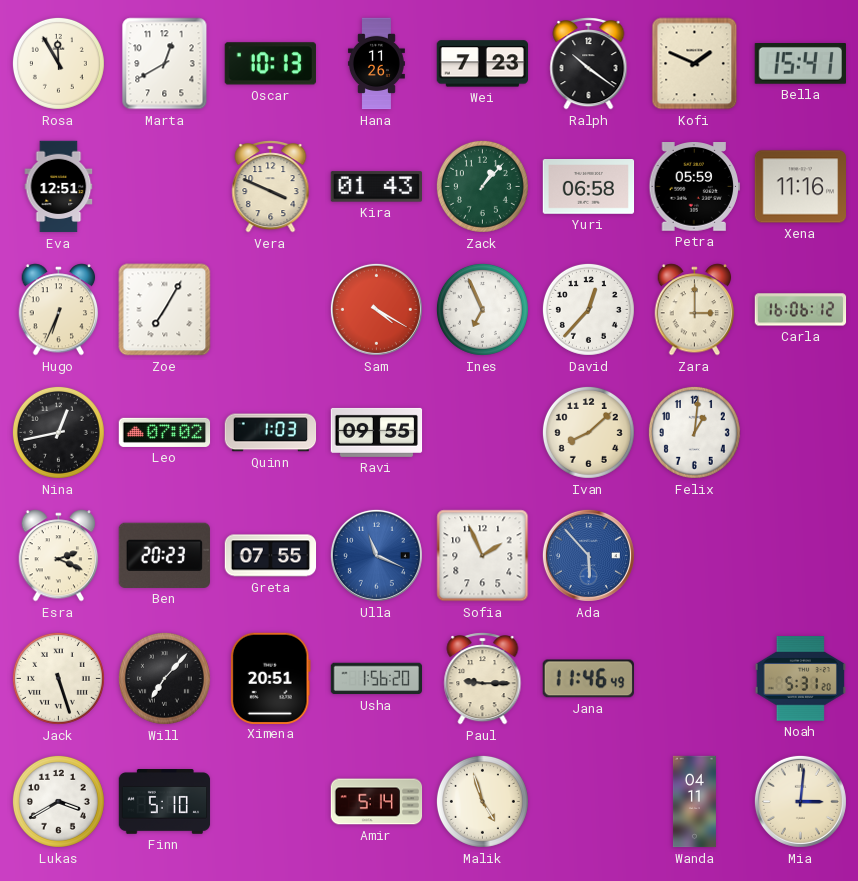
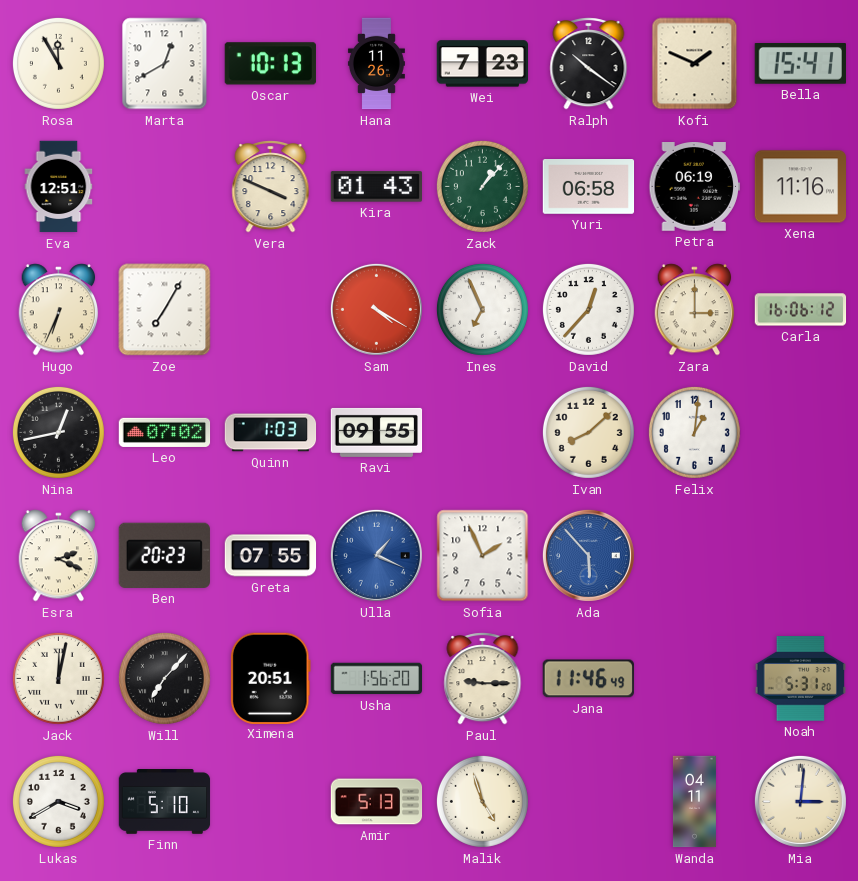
Petra: 05:59 -> 06:19
Ulla: 11:19 -> 1:19
Jack: 5:27 -> 12:02
Amir: 5:14 -> 5:13
